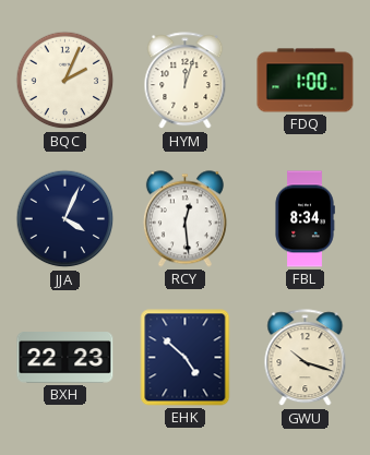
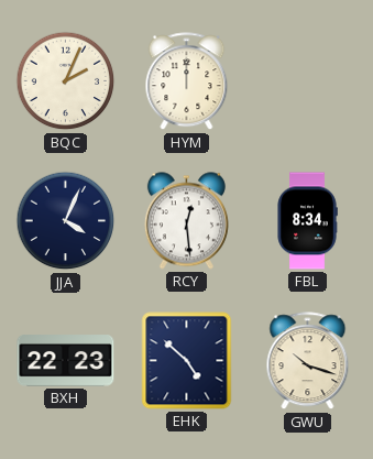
HYM: 12:03 -> 12:00
FDQ: 1:00 -> none
